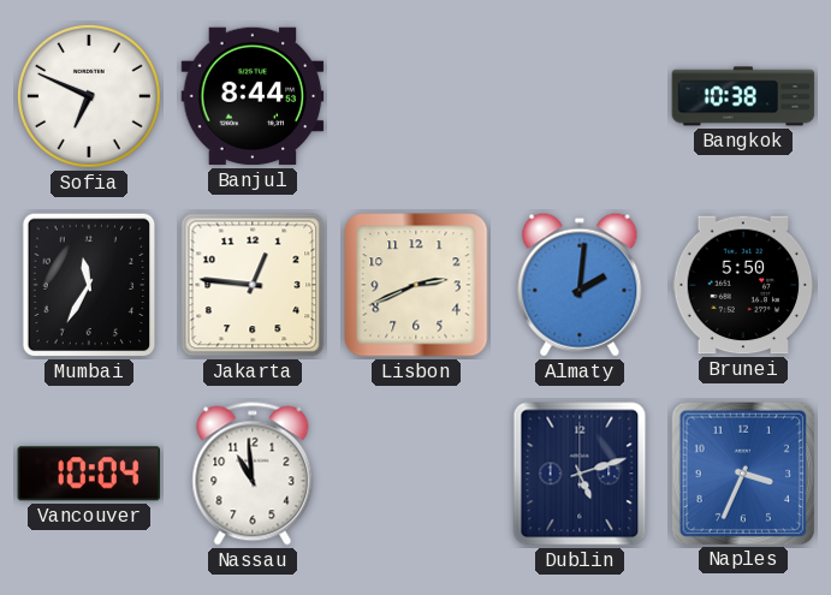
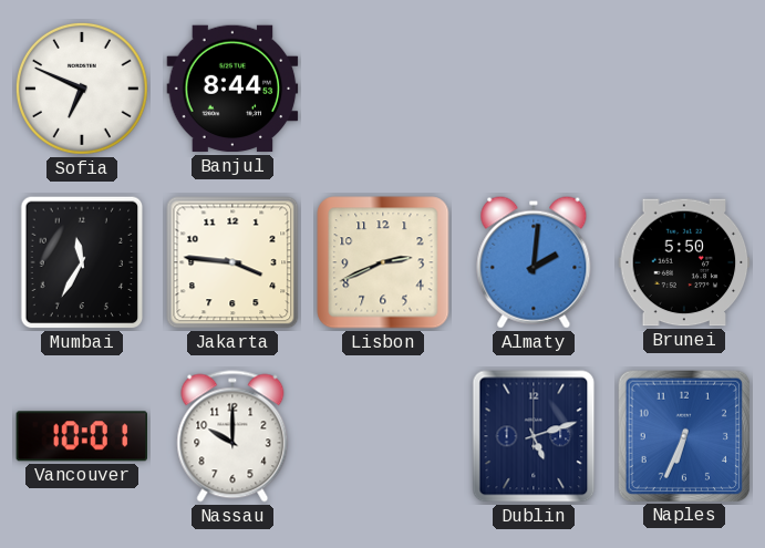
Bangkok: 10:38 -> none
Jakarta: 12:46 -> 3:46
Vancouver: 10:04 -> 10:01
Nassau: 10:59 -> 10:00
Naples: 3:34 -> 6:34
